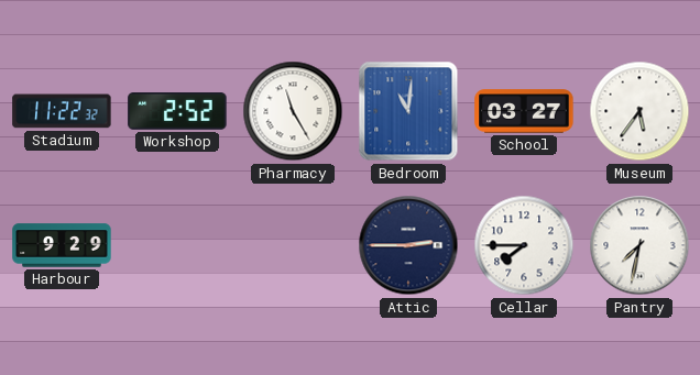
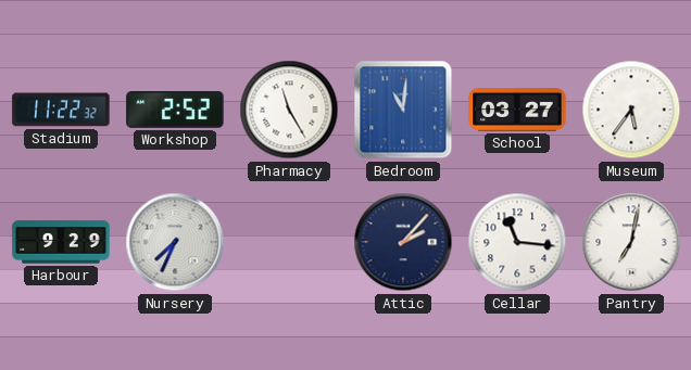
Nursery: none -> 7:34
Attic: 2:45 -> 2:07
Cellar: 7:45 -> 11:16
Pantry: 7:32 -> 7:02
